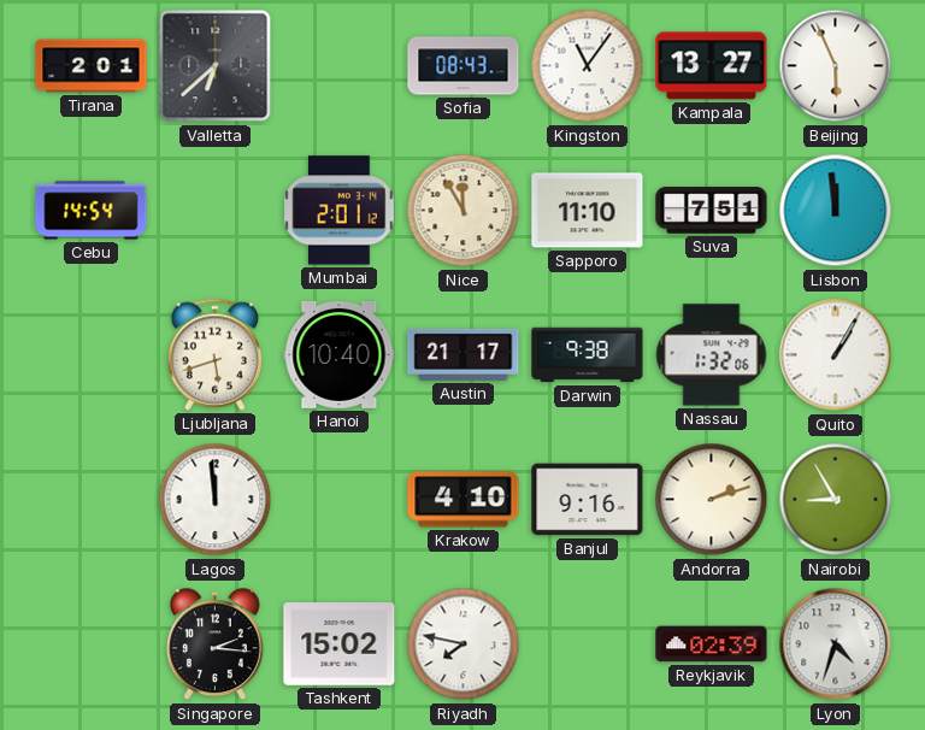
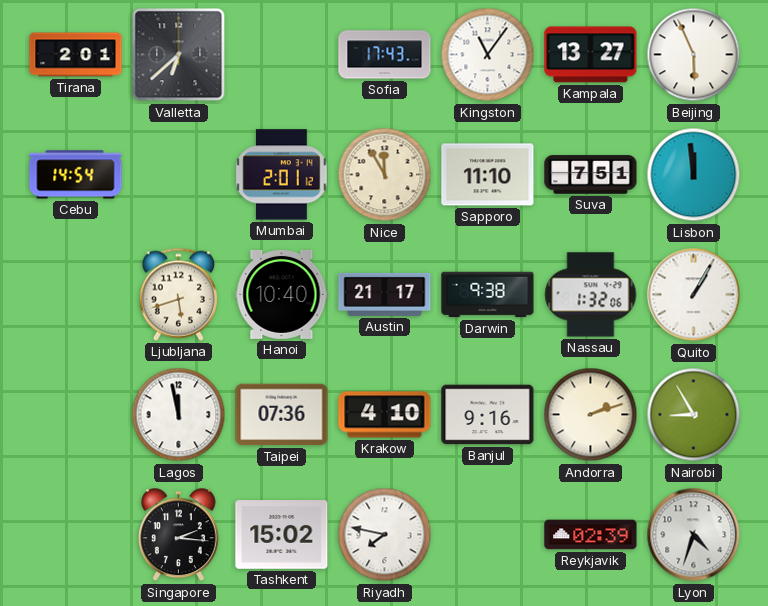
Sofia: 08:43 -> 17:43
Lagos: 11:59 -> 11:58
Taipei: none -> 07:36
